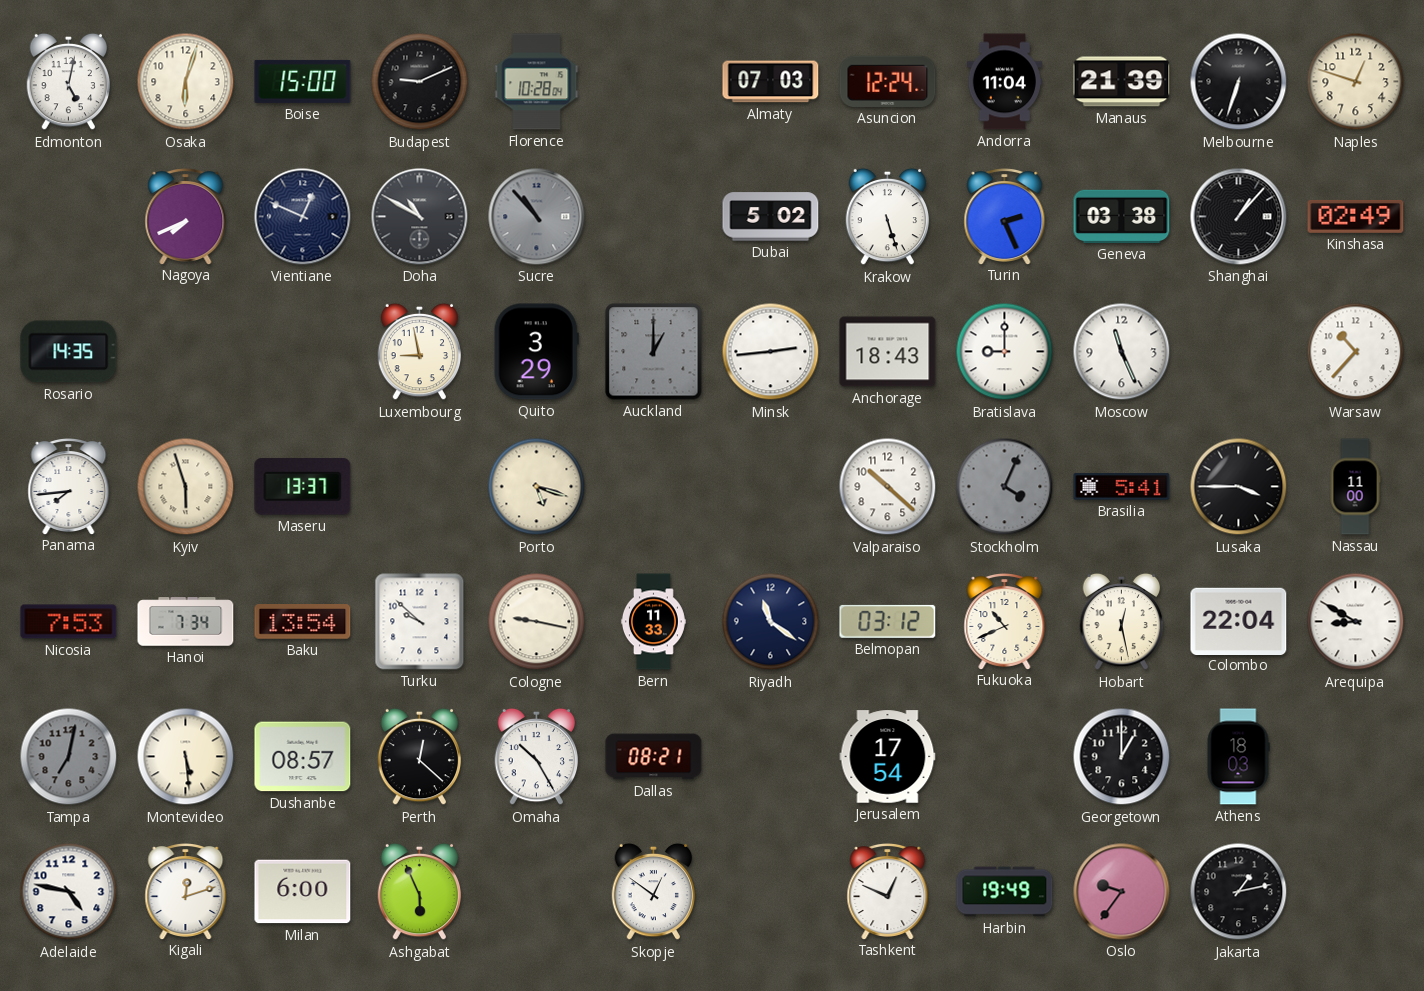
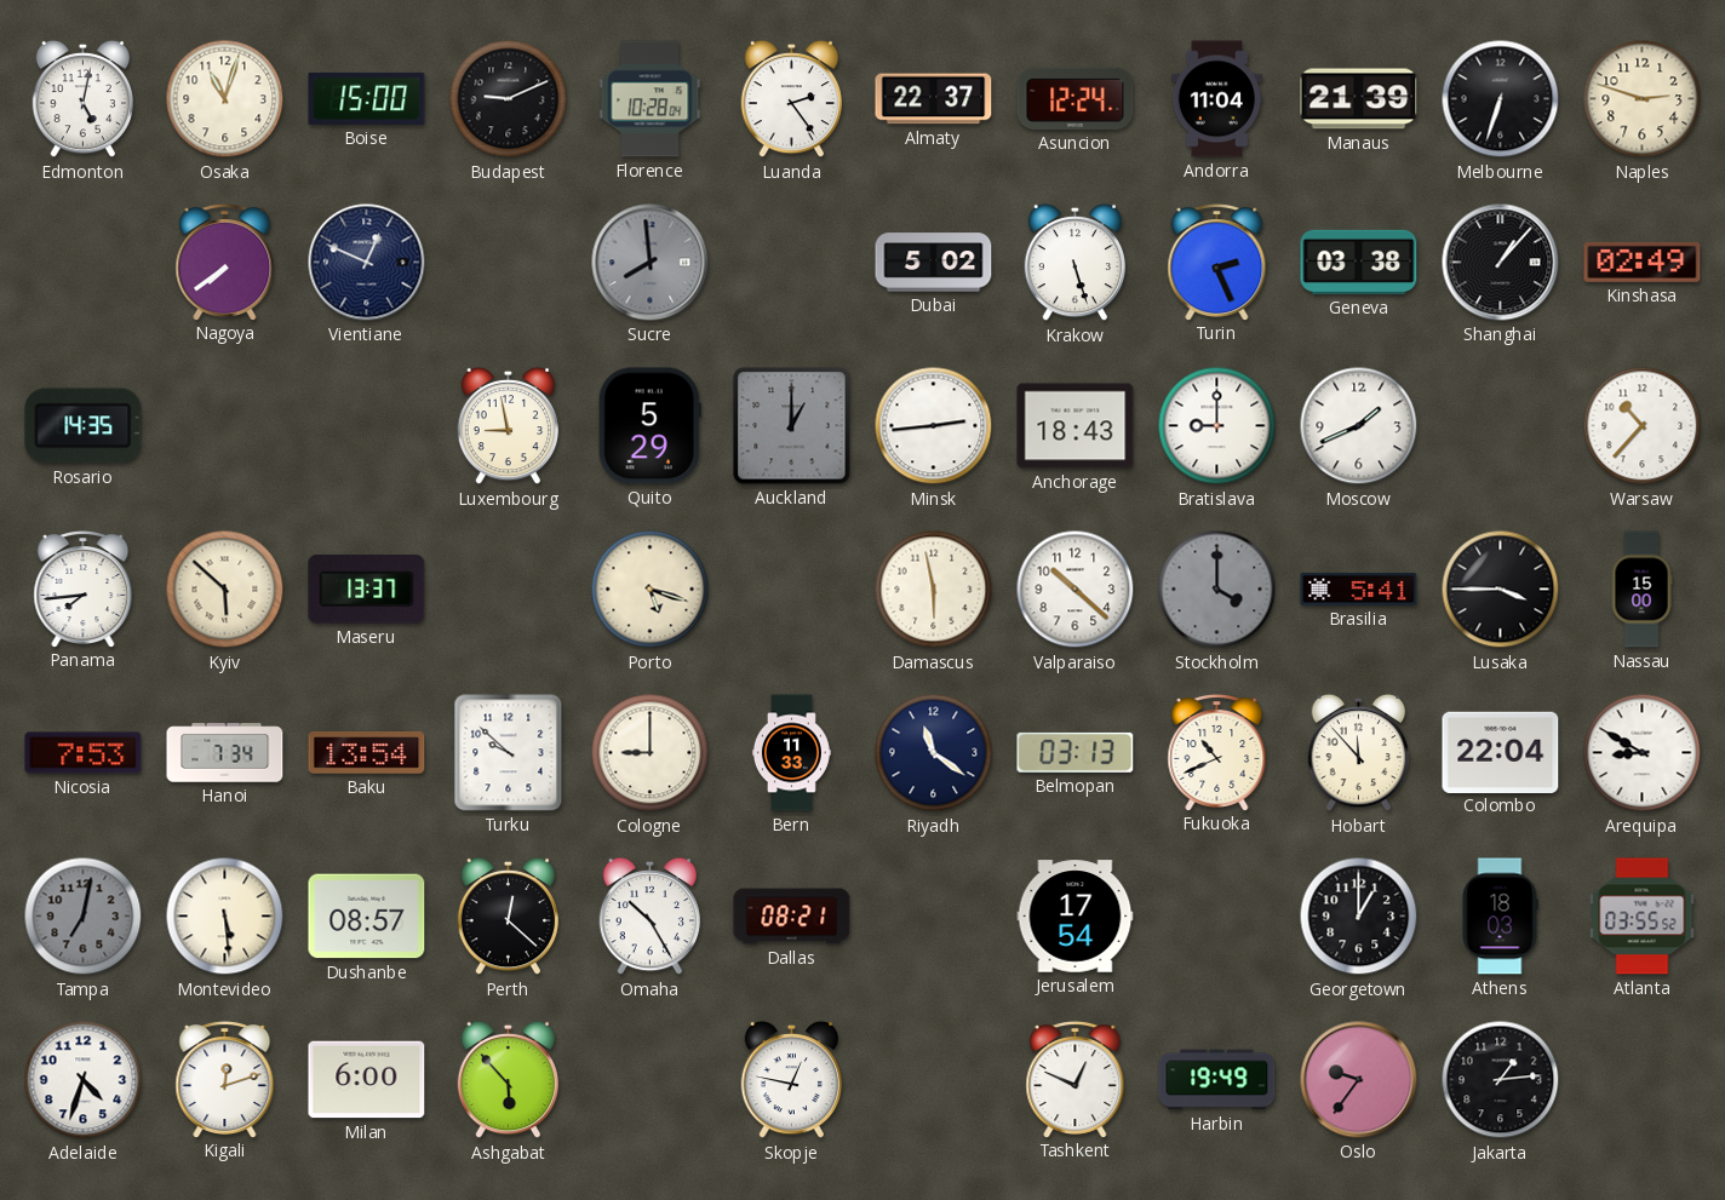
Osaka: 6:03 -> 11:03
Luanda: none -> 2:24
Almaty: 07:03 -> 22:37
Naples: 12:48 -> 2:48
Nagoya: 7:41 -> 7:39
Doha: 10:50 -> none
Sucre: 10:53 -> 7:59
Quito: 3:29 -> 5:29
Moscow: 11:26 -> 1:41
Kyiv: 5:57 -> 5:52
Damascus: none -> 5:58
Stockholm: 4:04 -> 4:00
Nassau: 11:00 -> 15:00
Cologne: 9:17 -> 9:00
Belmopan: 03:12 -> 03:13
Hobart: 12:28 -> 11:53
Atlanta: none -> 03:55
Adelaide: 4:47 -> 4:33
Ashgabat: 5:56 -> 5:53
Skopje: 12:51 -> 12:47
Jakarta: 1:13 -> 1:14
